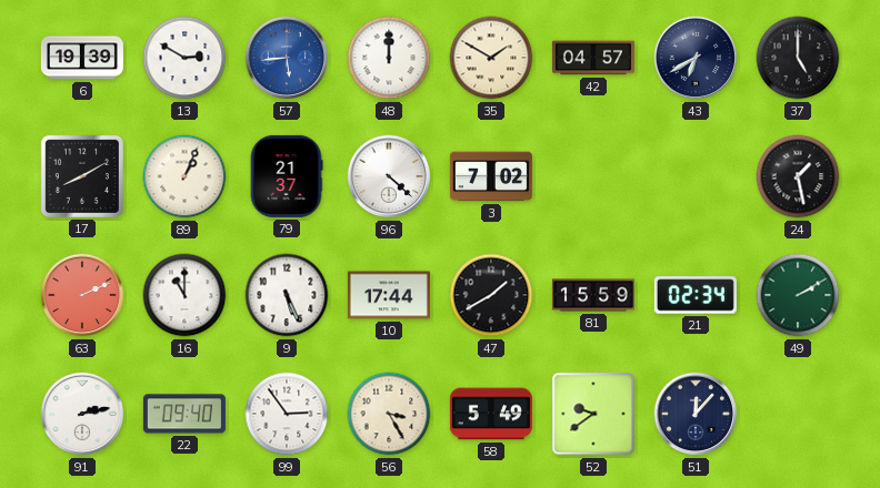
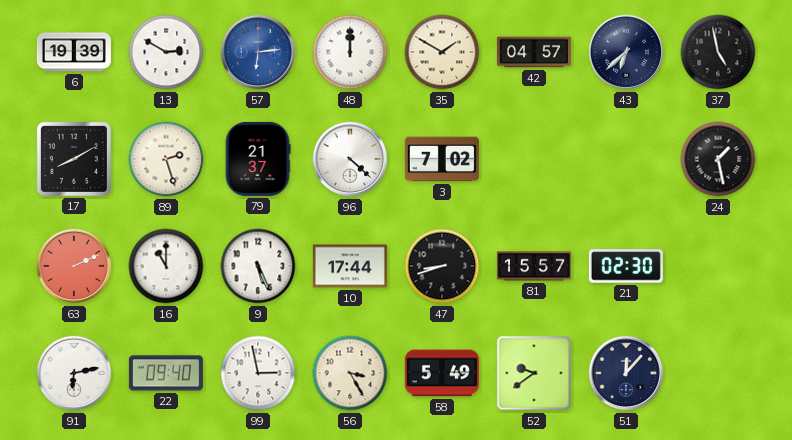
57: 5:44 -> 6:14
43: 6:40 -> 6:38
37: 5:00 -> 4:58
89: 1:04 -> 2:27
47: 1:40 -> 8:42
81: 15:59 -> 15:57
21: 02:34 -> 02:30
49: 2:10 -> none
91: 2:13 -> 6:13
99: 2:54 -> 2:58
